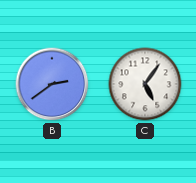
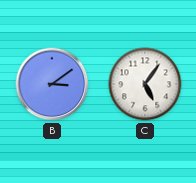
B: 2:39 -> 3:09
